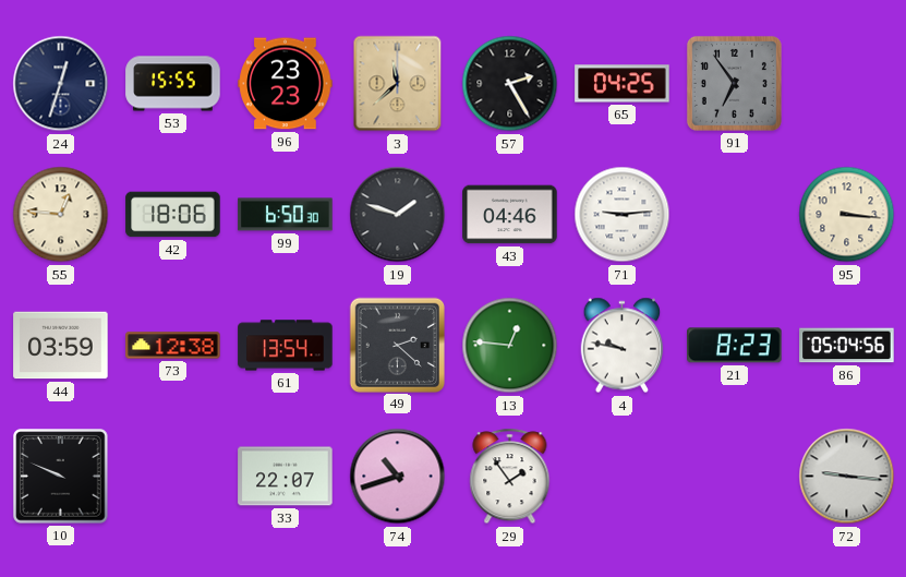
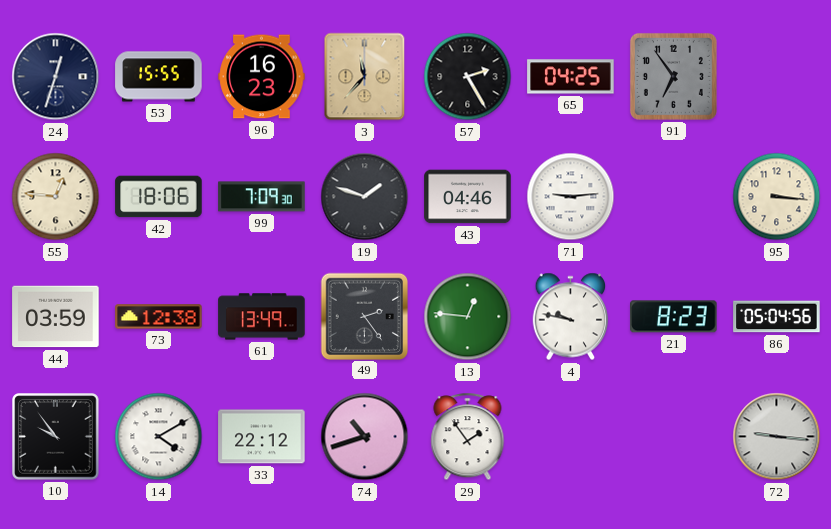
96: 23:23 -> 16:23
3: 11:38 -> 11:37
99: 6:50 -> 7:09
61: 13:54 -> 13:49
49: 2:22 -> 2:24
10: 9:49 -> 9:54
14: none -> 4:10
33: 22:07 -> 22:12
